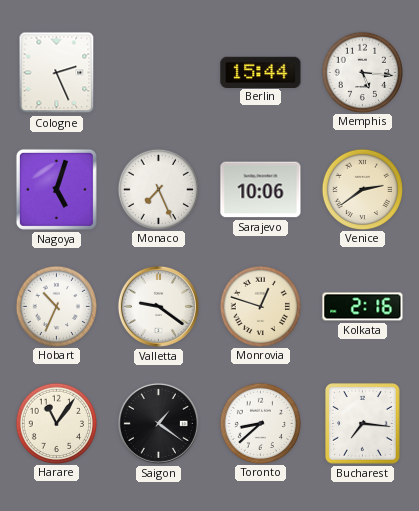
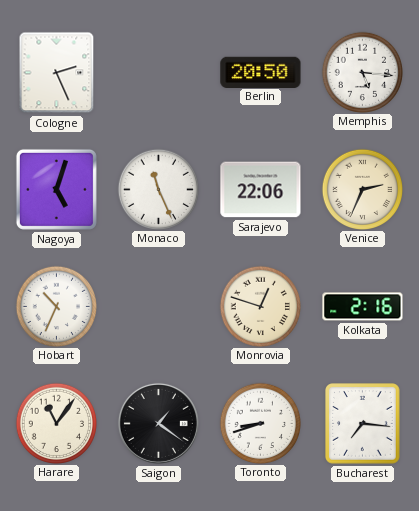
Berlin: 15:44 -> 20:50
Monaco: 7:26 -> 11:26
Sarajevo: 10:06 -> 22:06
Venice: 2:39 -> 2:34
Valletta: 9:21 -> none
Toronto: 8:38 -> 8:42
